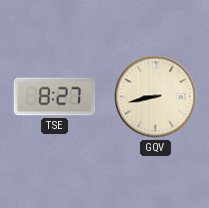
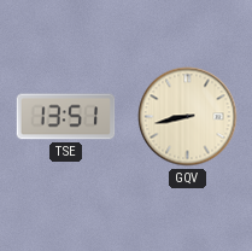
TSE: 8:27 -> 13:51
